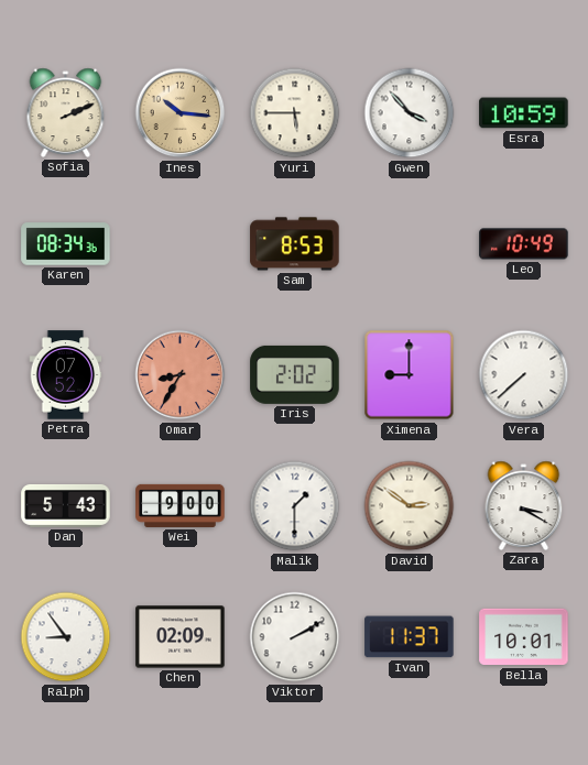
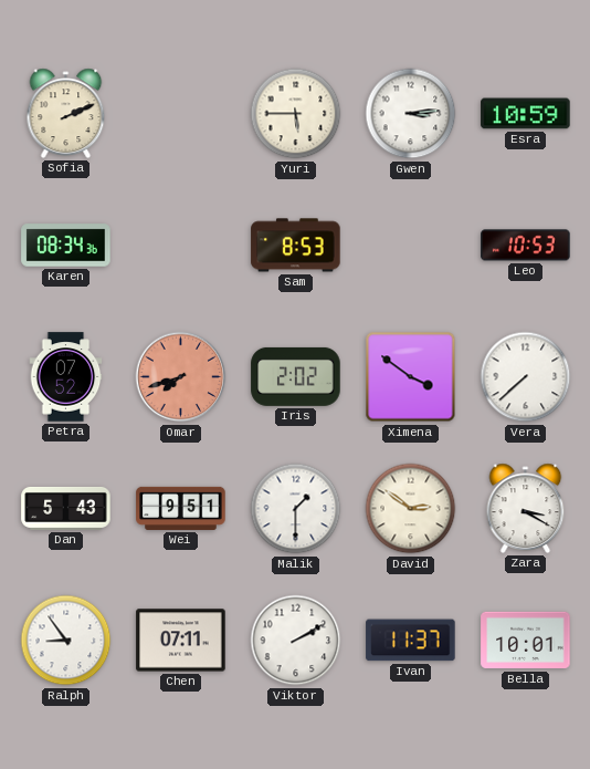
Ines: 10:16 -> none
Gwen: 3:53 -> 3:14
Leo: 10:49 -> 10:53
Omar: 8:35 -> 7:42
Ximena: 9:00 -> 3:51
Wei: 9:00 -> 9:51
Chen: 02:09 -> 07:11
